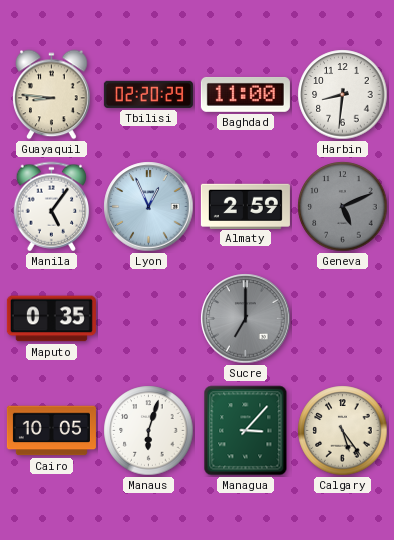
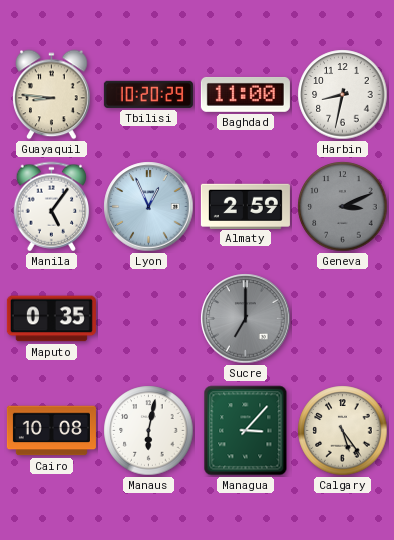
Tbilisi: 02:20 -> 10:20
Harbin: 8:31 -> 8:32
Geneva: 5:11 -> 3:11
Cairo: 10:05 -> 10:08
Manaus: 6:03 -> 6:02
